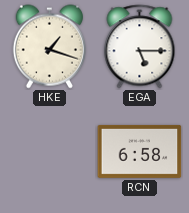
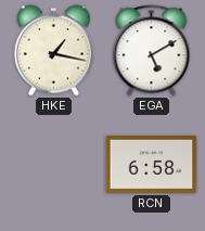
HKE: 1:18 -> 1:17
EGA: 5:15 -> 5:10
